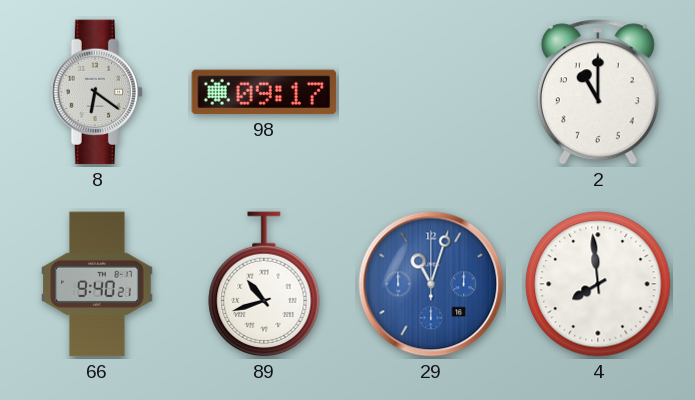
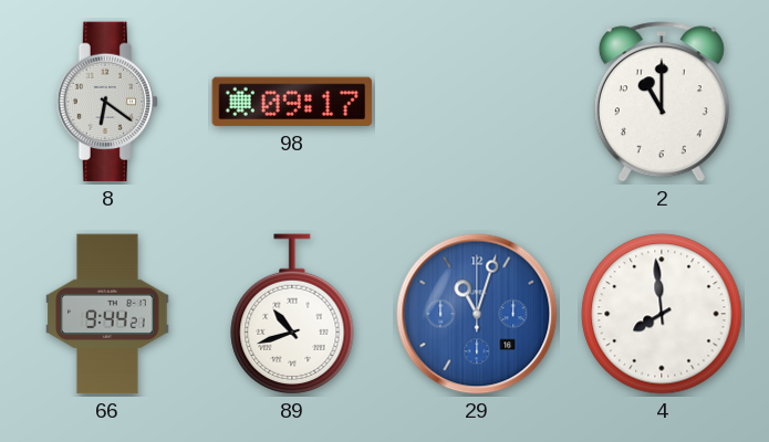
66: 9:40 -> 9:44
